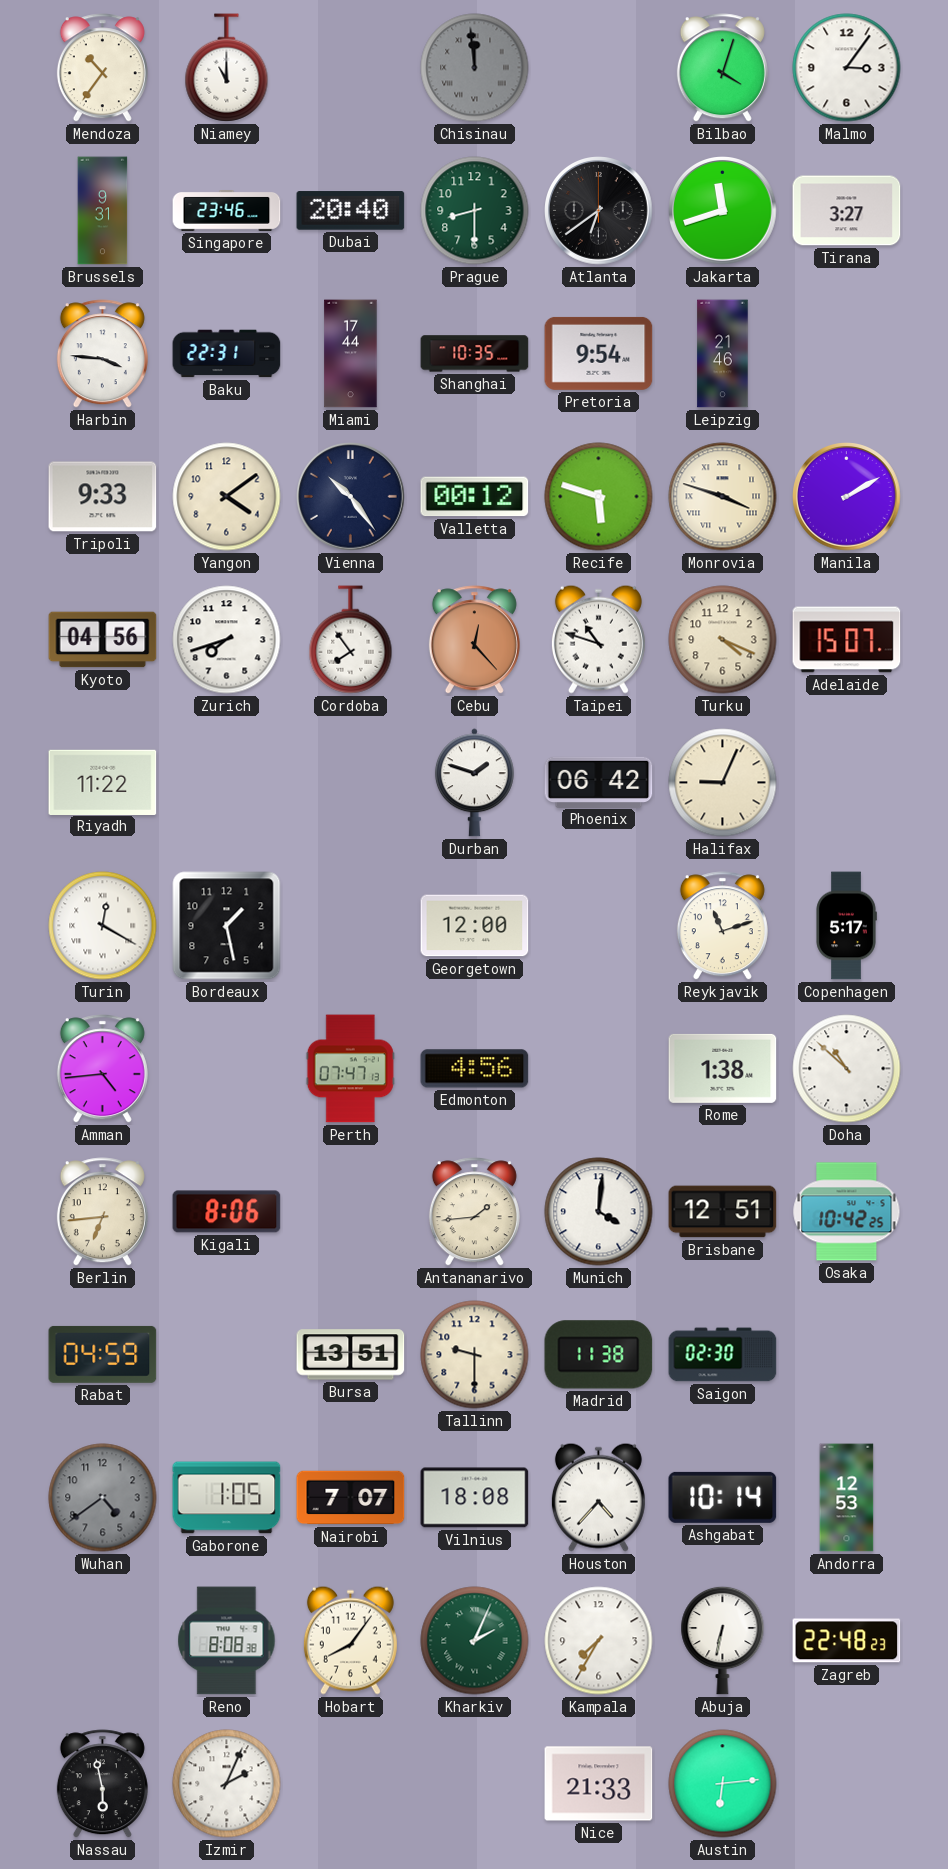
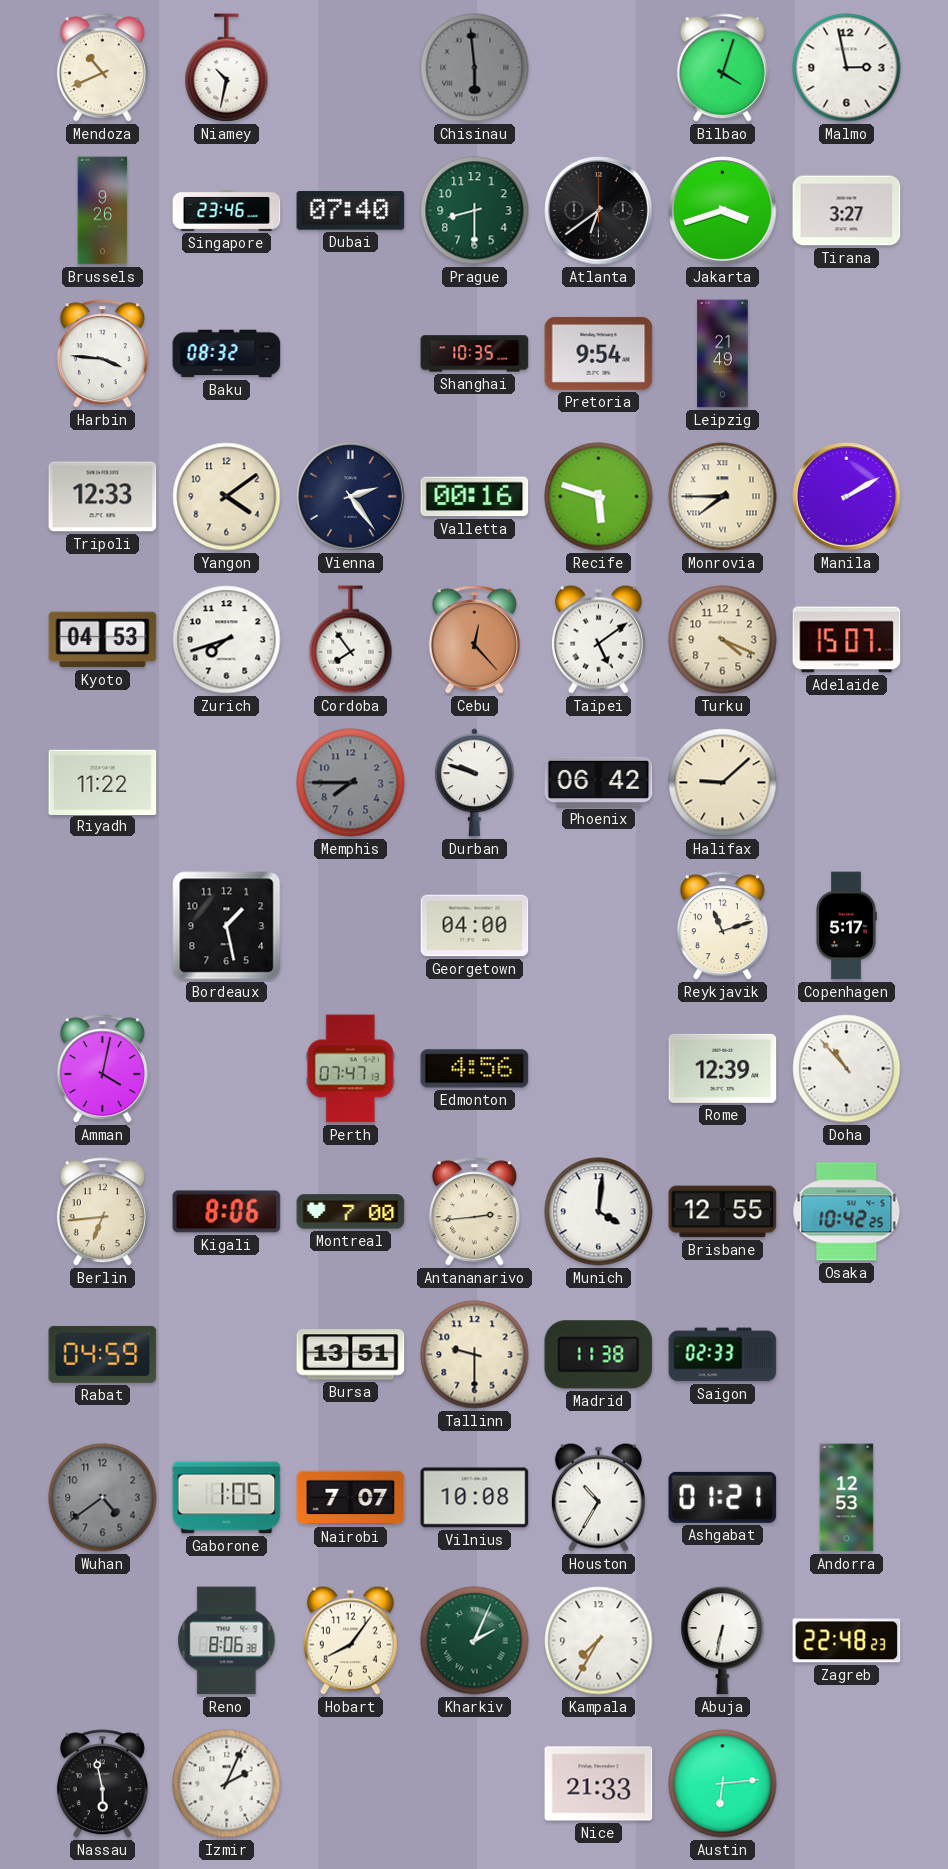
Mendoza: 10:36 -> 10:41
Niamey: 11:00 -> 10:32
Chisinau: 11:59 -> 5:59
Malmo: 3:06 -> 2:58
Brussels: 9:31 -> 9:26
Dubai: 20:40 -> 07:40
Jakarta: 11:42 -> 3:42
Baku: 22:31 -> 08:32
Miami: 17:44 -> none
Leipzig: 21:46 -> 21:49
Tripoli: 9:33 -> 12:33
Vienna: 10:24 -> 2:24
Valletta: 00:12 -> 00:16
Monrovia: 3:48 -> 7:45
Kyoto: 04:56 -> 04:53
Taipei: 10:48 -> 5:09
Memphis: none -> 7:45
Durban: 1:48 -> 9:48
Halifax: 9:04 -> 9:08
Turin: 12:20 -> none
Georgetown: 12:00 -> 04:00
Amman: 4:44 -> 4:02
Rome: 1:38 -> 12:39
Doha: 10:52 -> 10:53
Montreal: none -> 7:00
Antananarivo: 1:44 -> 2:44
Brisbane: 12:51 -> 12:55
Saigon: 02:30 -> 02:33
Vilnius: 18:08 -> 10:08
Houston: 4:37 -> 10:35
Ashgabat: 10:14 -> 01:21
Reno: 8:08 -> 8:06
